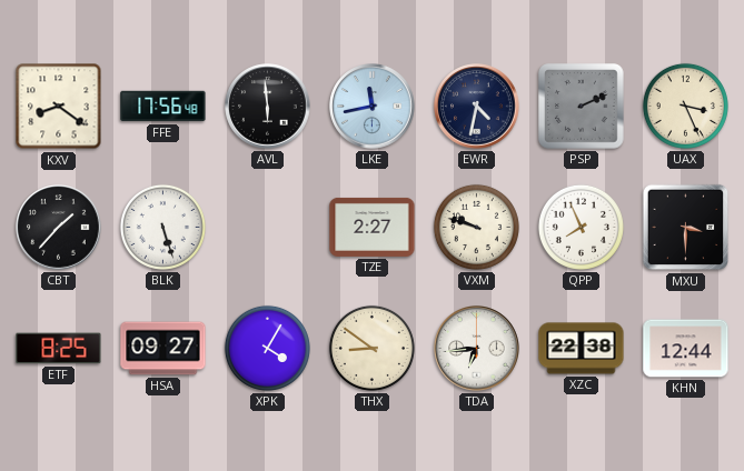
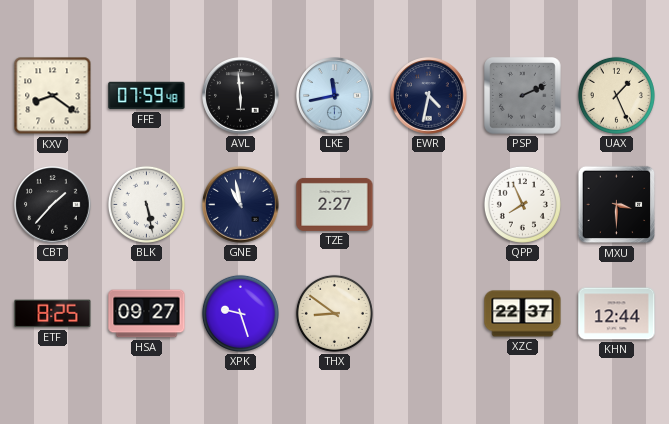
FFE: 17:56 -> 07:59
UAX: 3:26 -> 1:26
BLK: 5:27 -> 5:28
GNE: none -> 10:58
VXM: 9:48 -> none
XPK: 4:05 -> 9:27
TDA: 6:44 -> none
XZC: 22:38 -> 22:37
